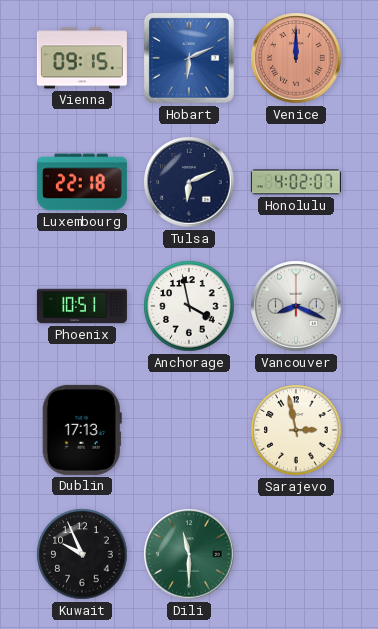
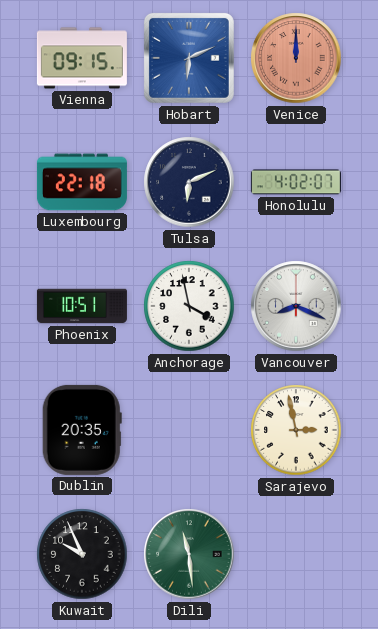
Dublin: 17:13 -> 20:35
Dili: 11:30 -> 11:29
